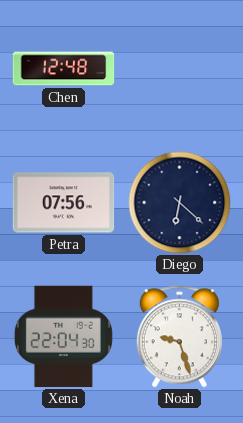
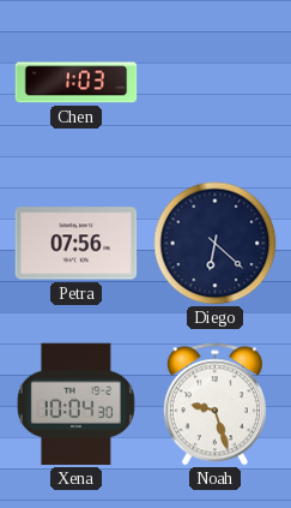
Chen: 12:48 -> 1:03
Xena: 22:04 -> 10:04
